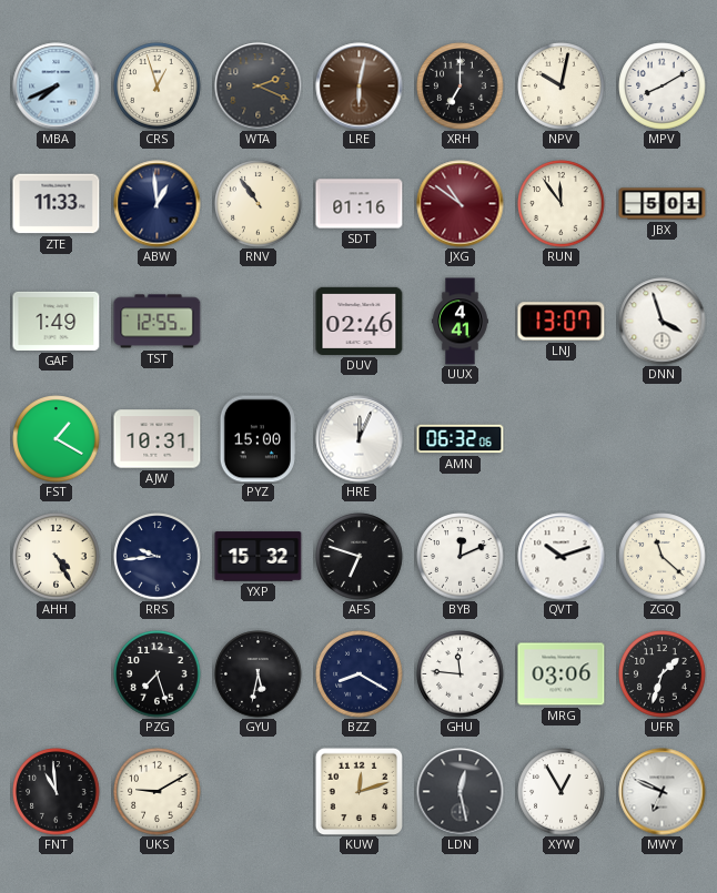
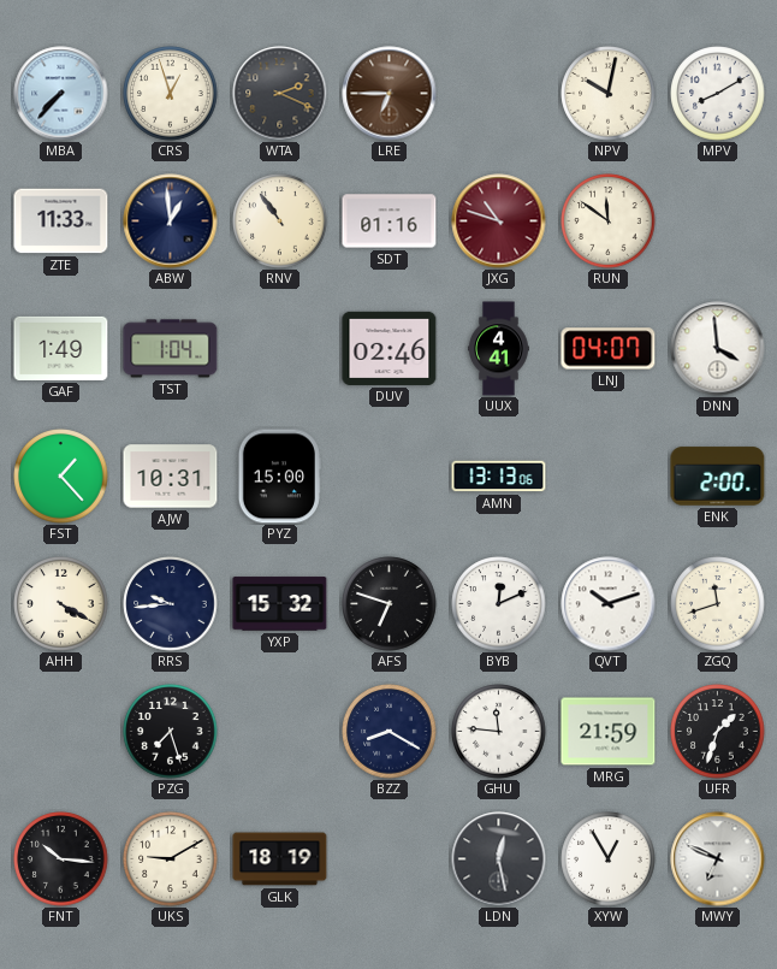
MBA: 7:41 -> 7:37
LRE: 6:02 -> 6:45
XRH: 7:00 -> none
JXG: 10:51 -> 10:48
RUN: 11:54 -> 11:51
JBX: 5:01 -> none
TST: 12:55 -> 1:04
LNJ: 13:07 -> 04:07
DNN: 3:57 -> 3:59
FST: 1:20 -> 1:23
HRE: 12:04 -> none
AMN: 06:32 -> 13:13
ENK: none -> 2:00
AHH: 4:25 -> 4:20
ZGQ: 11:22 -> 11:42
GYU: 5:32 -> none
MRG: 03:06 -> 21:59
FNT: 10:59 -> 10:16
GLK: none -> 18:19
KUW: 12:12 -> none
